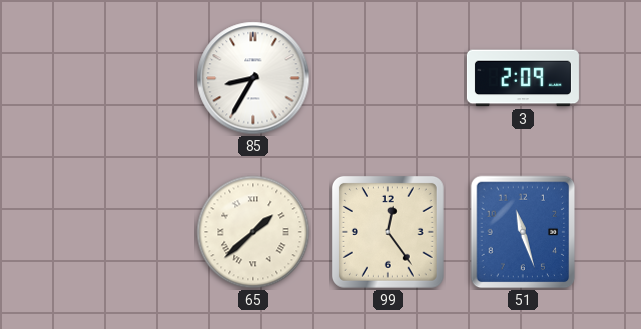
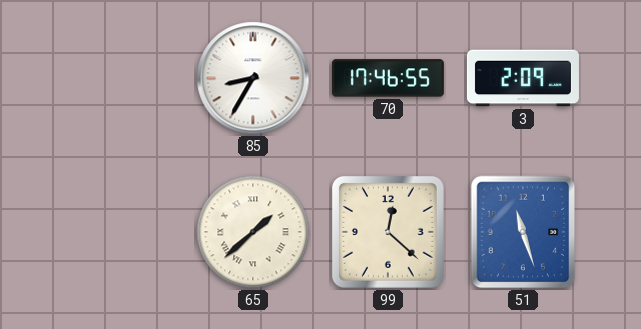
70: none -> 17:46
99: 12:24 -> 12:22
